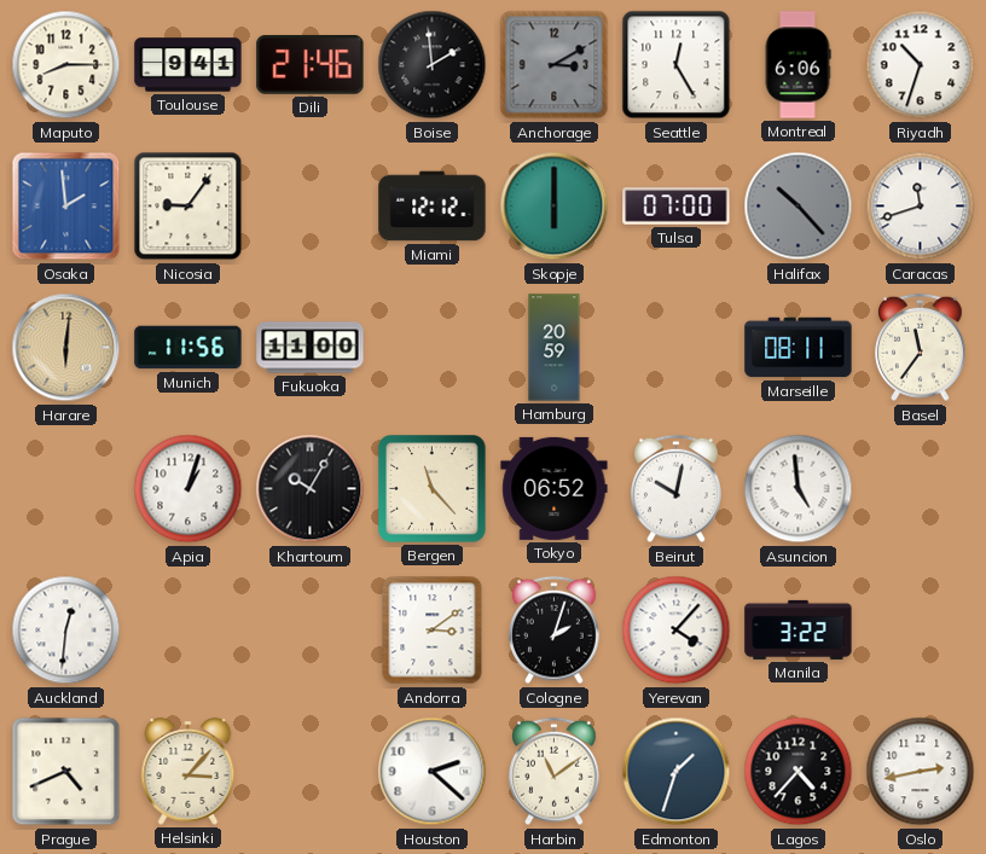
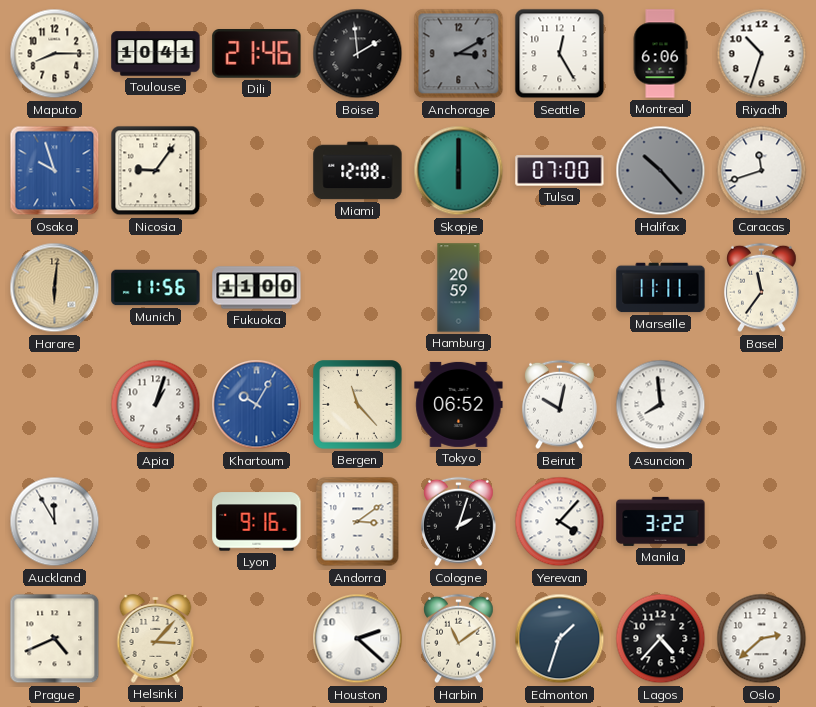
Toulouse: 9:41 -> 10:41
Osaka: 1:59 -> 9:57
Miami: 12:12 -> 12:08
Marseille: 08:11 -> 11:11
Khartoum dial: black -> blue
Asuncion: 4:59 -> 7:59
Auckland: 12:31 -> 11:55
Lyon: none -> 9:16
Oslo: 2:43 -> 2:38
